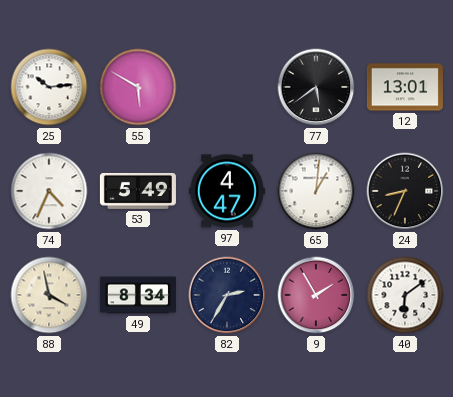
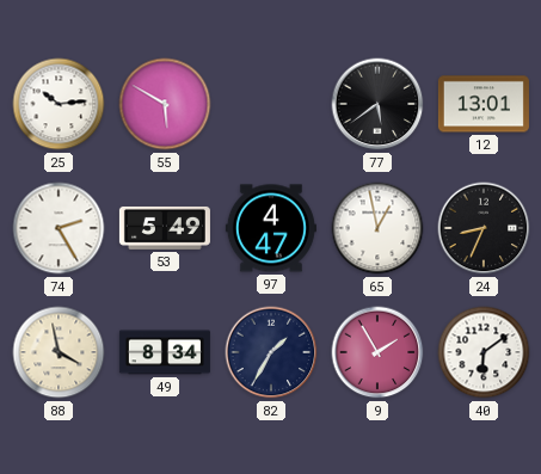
74: 4:34 -> 2:25
65: 1:01 -> 12:58
82: 2:35 -> 1:35
